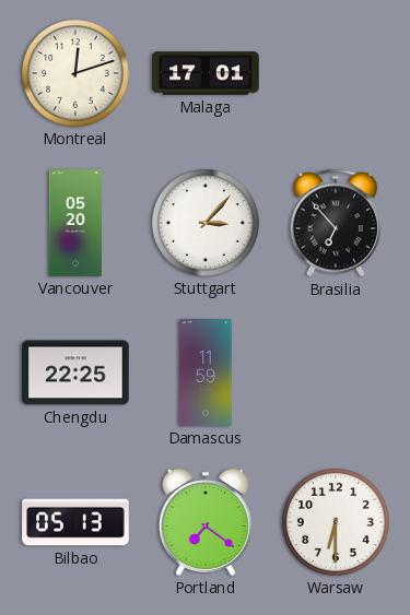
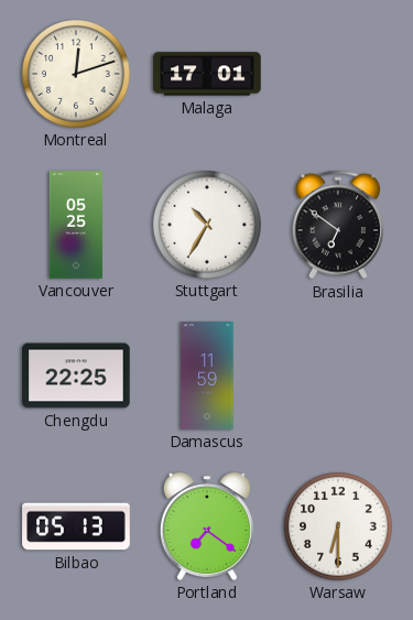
Vancouver: 05:20 -> 05:25
Stuttgart: 3:07 -> 10:35
Brasilia: 6:53 -> 6:51
